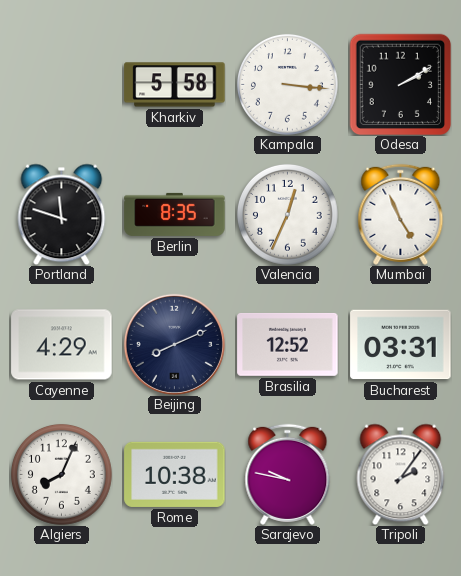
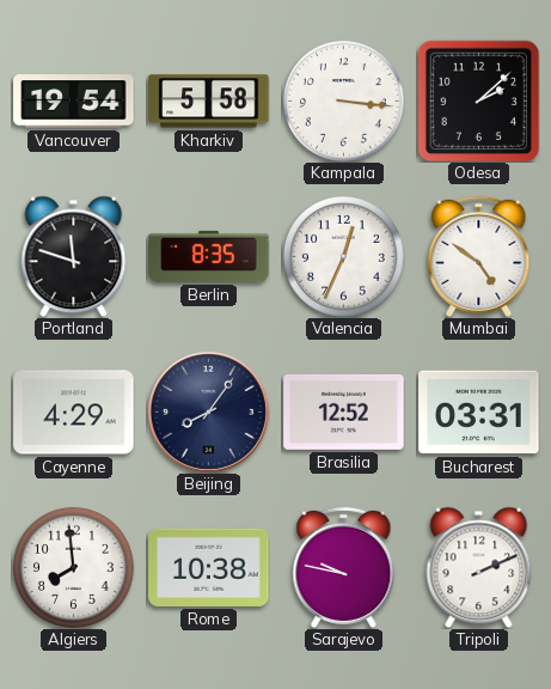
Vancouver: none -> 19:54
Odesa: 2:10 -> 2:08
Mumbai: 4:56 -> 4:51
Beijing: 8:11 -> 8:06
Algiers: 8:04 -> 7:59
Tripoli: 2:06 -> 2:11
